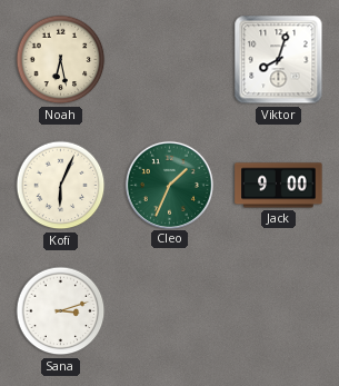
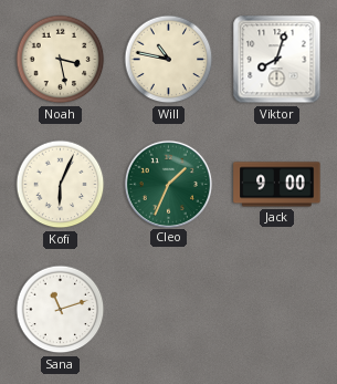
Noah: 6:28 -> 3:28
Will: none -> 10:47
Sana: 3:12 -> 11:12
